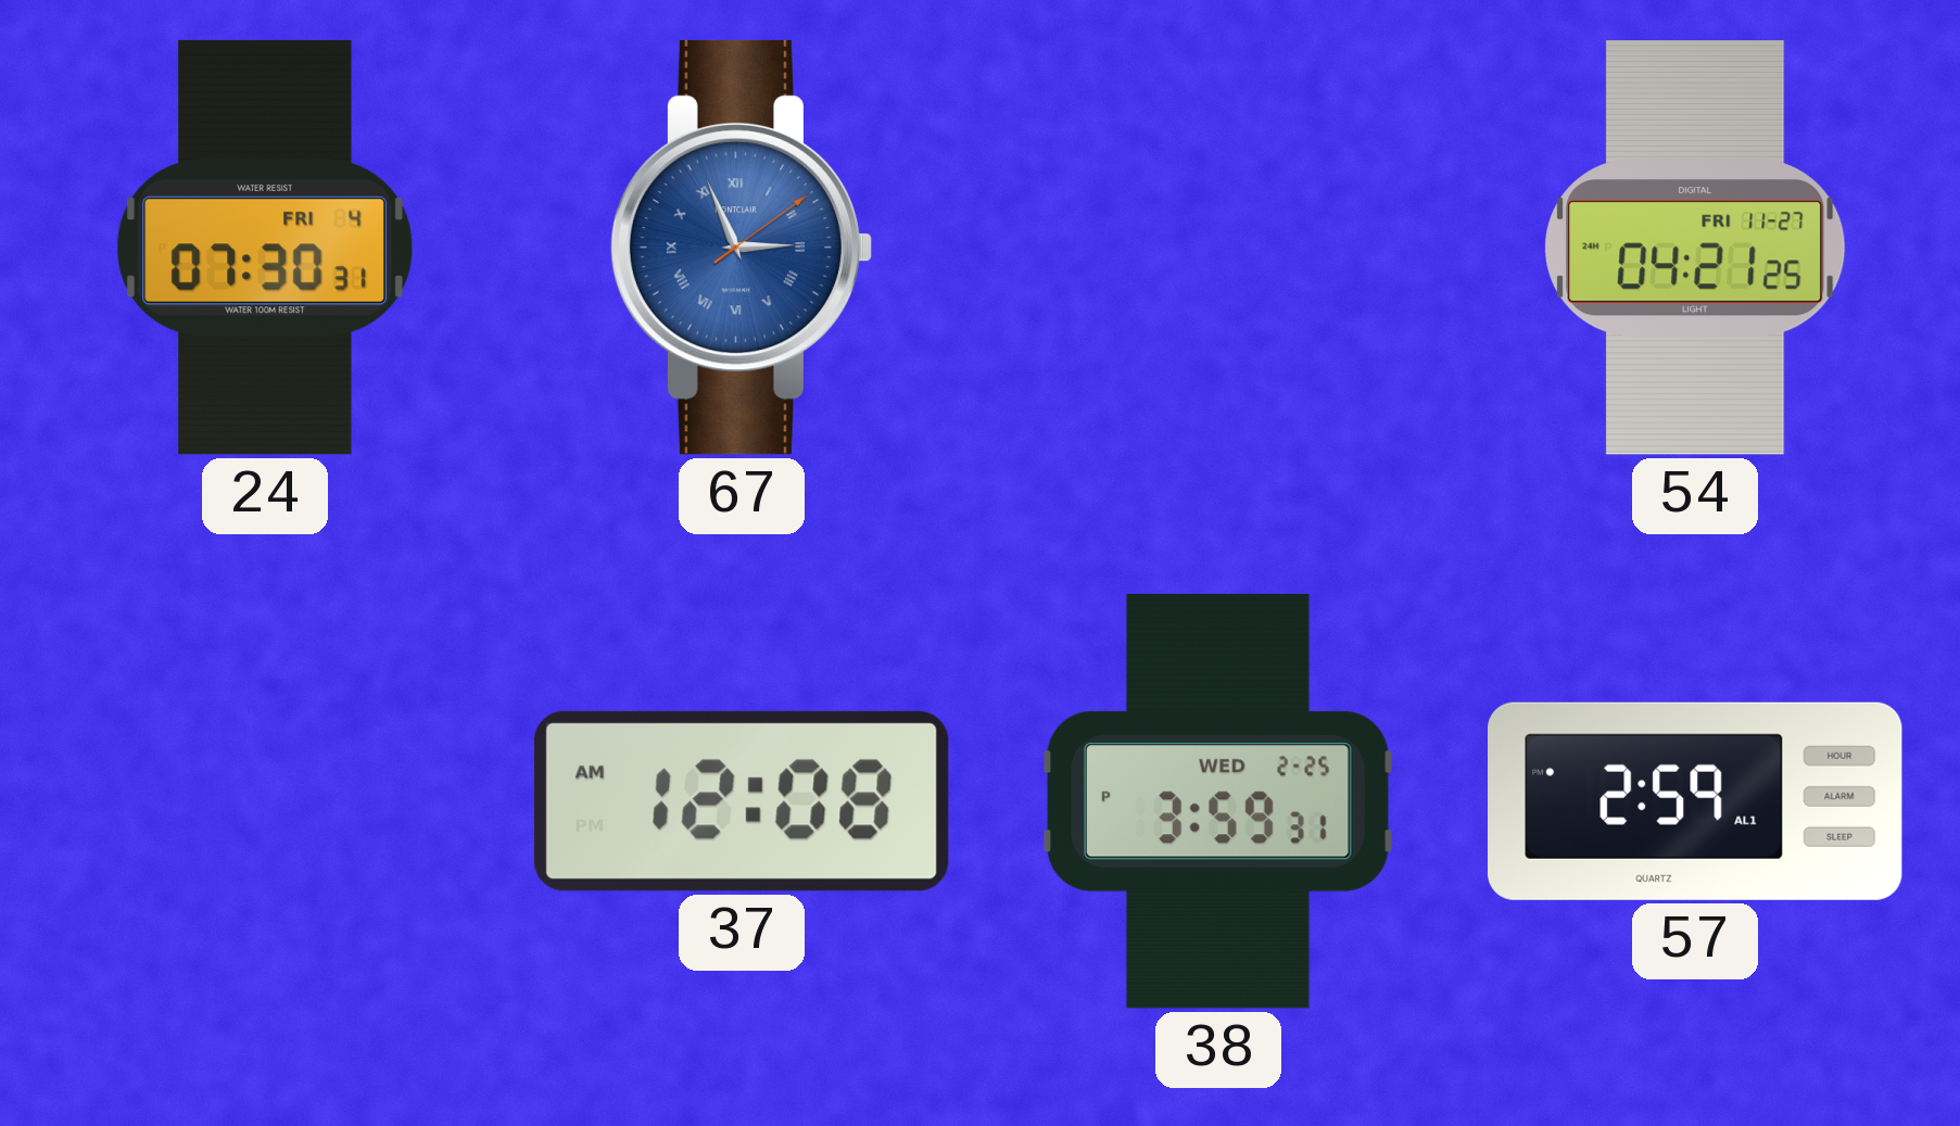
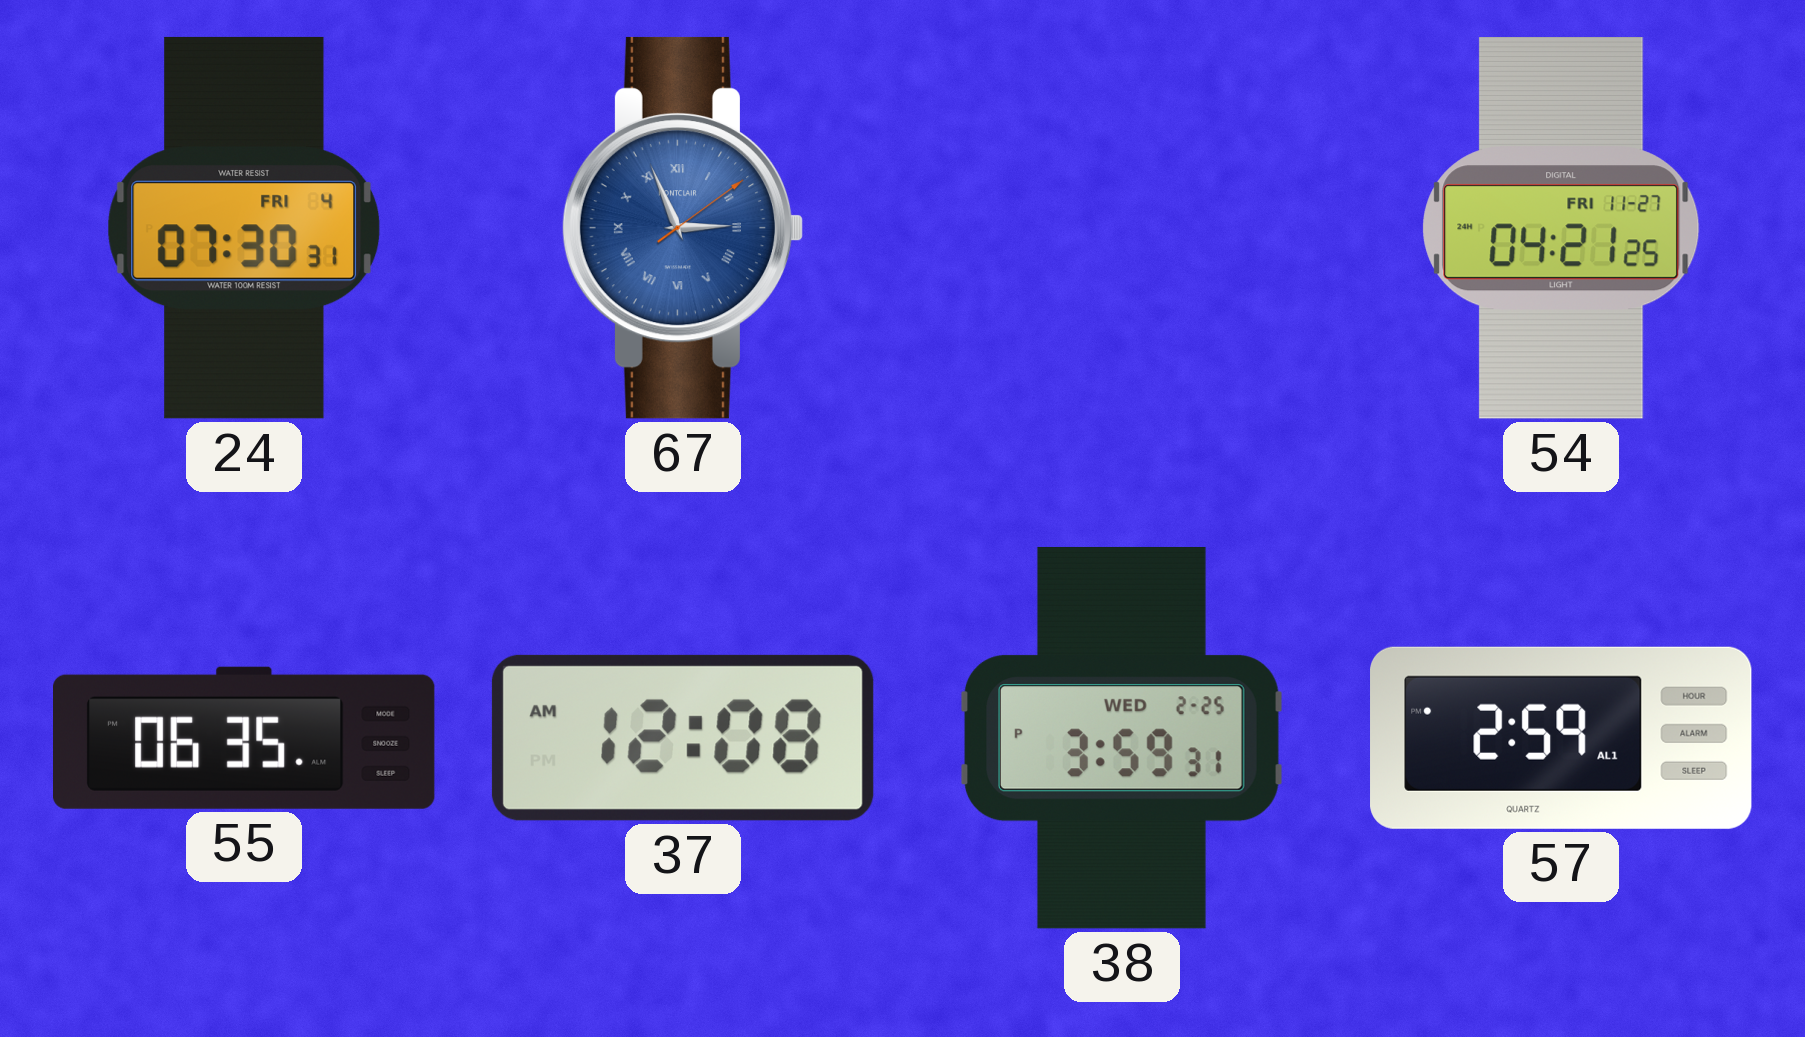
55: none -> 06:35
